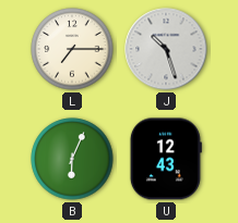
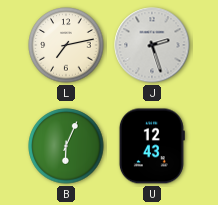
L: 7:15 -> 7:13
J: 10:27 -> 2:27
